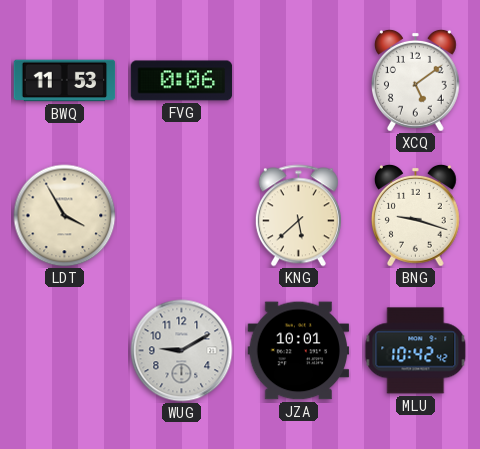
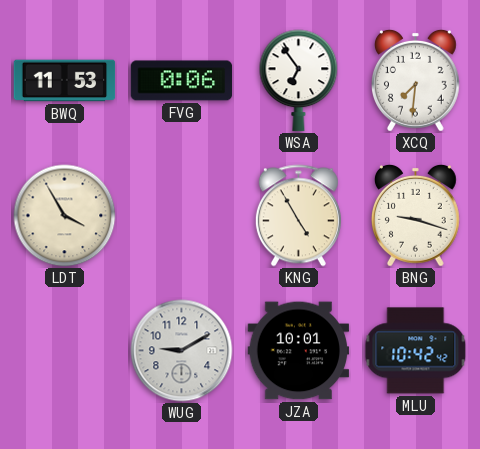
WSA: none -> 6:54
XCQ: 5:09 -> 7:31
KNG: 5:38 -> 4:55
